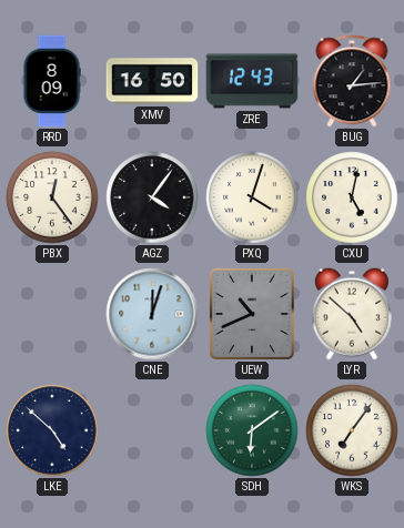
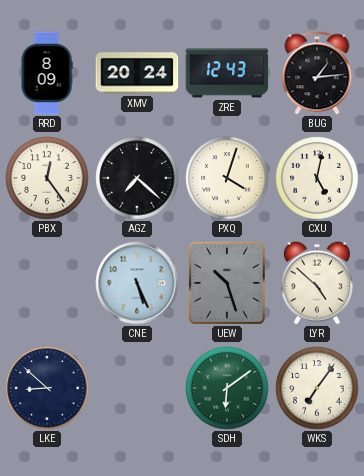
XMV: 16:50 -> 20:24
AGZ: 4:06 -> 7:22
CNE: 12:03 -> 5:26
UEW: 10:41 -> 10:27
LKE: 4:52 -> 8:52
